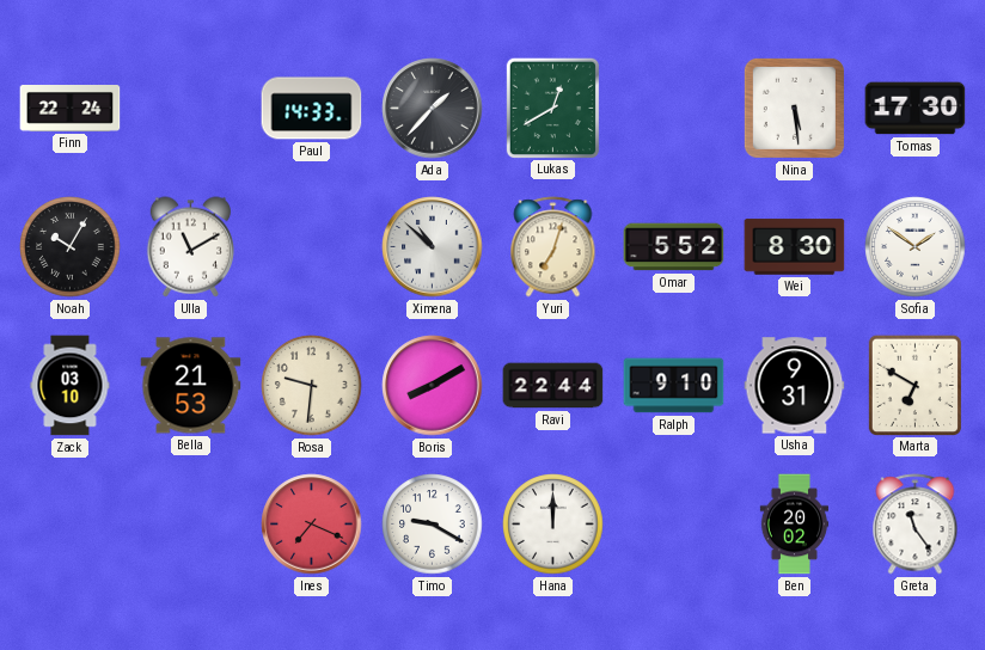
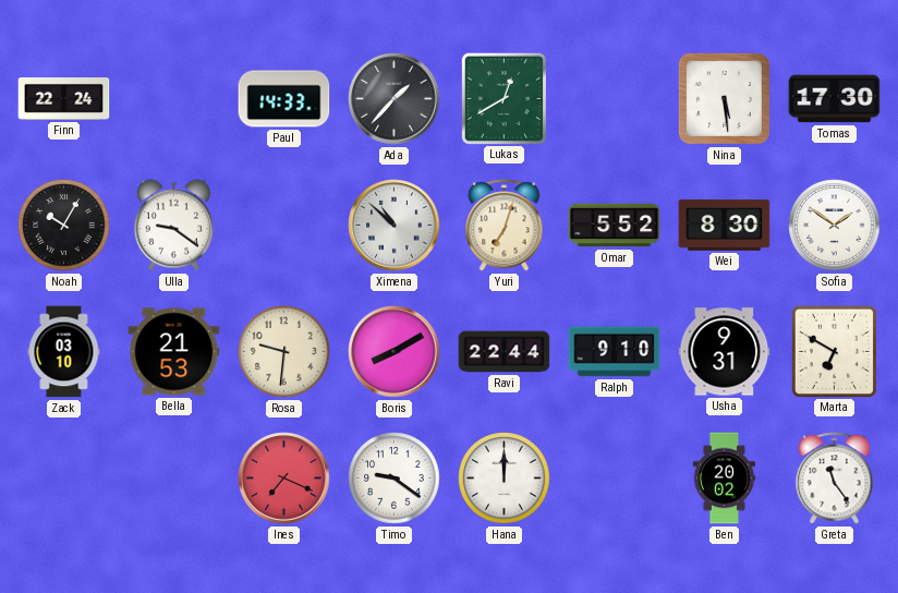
Ulla: 11:10 -> 9:21
Timo: 9:20 -> 9:21
